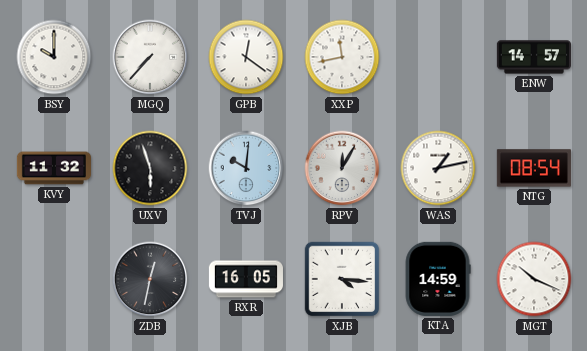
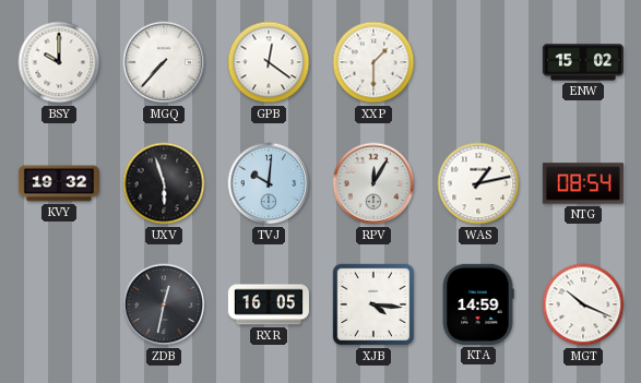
XXP: 11:43 -> 1:30
ENW: 14:57 -> 15:02
KVY: 11:32 -> 19:32
